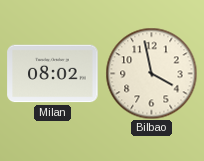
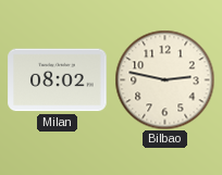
Bilbao: 3:58 -> 2:47
